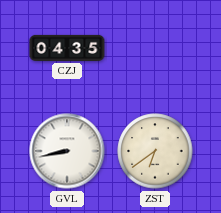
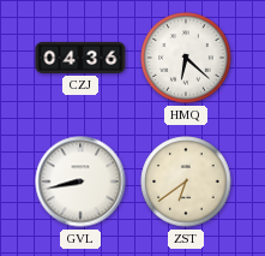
CZJ: 04:35 -> 04:36
HMQ: none -> 6:22
